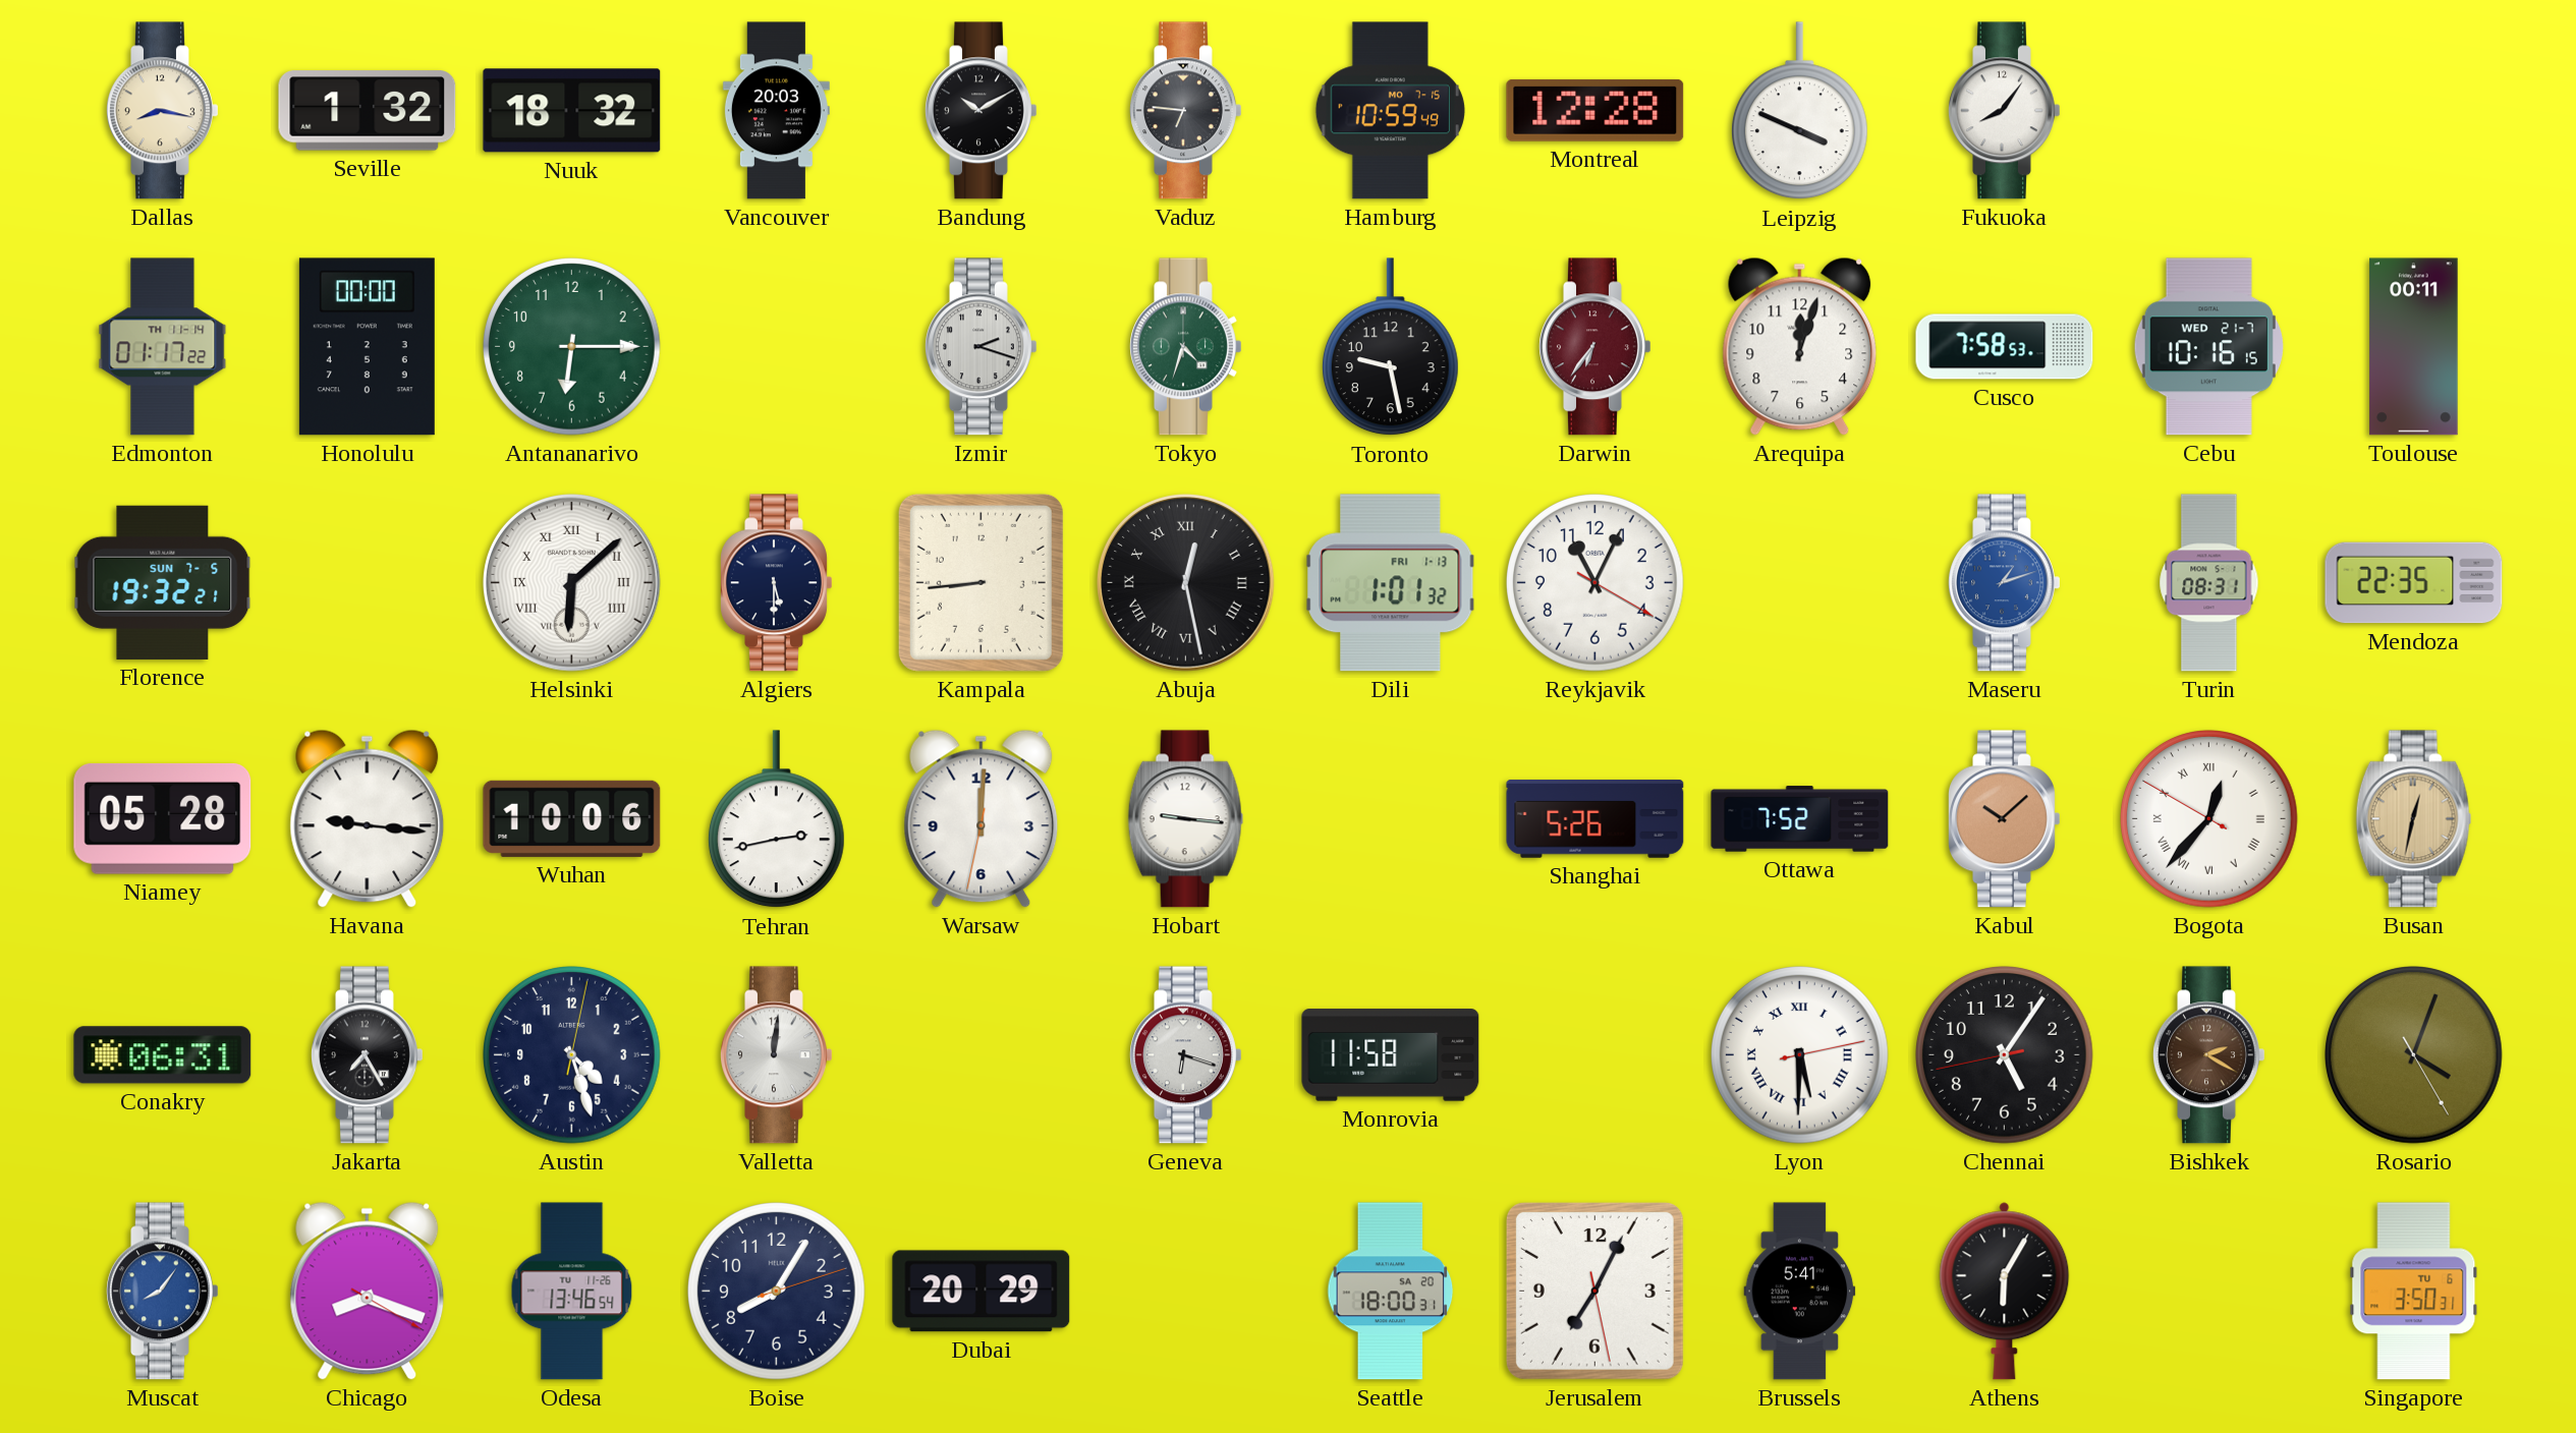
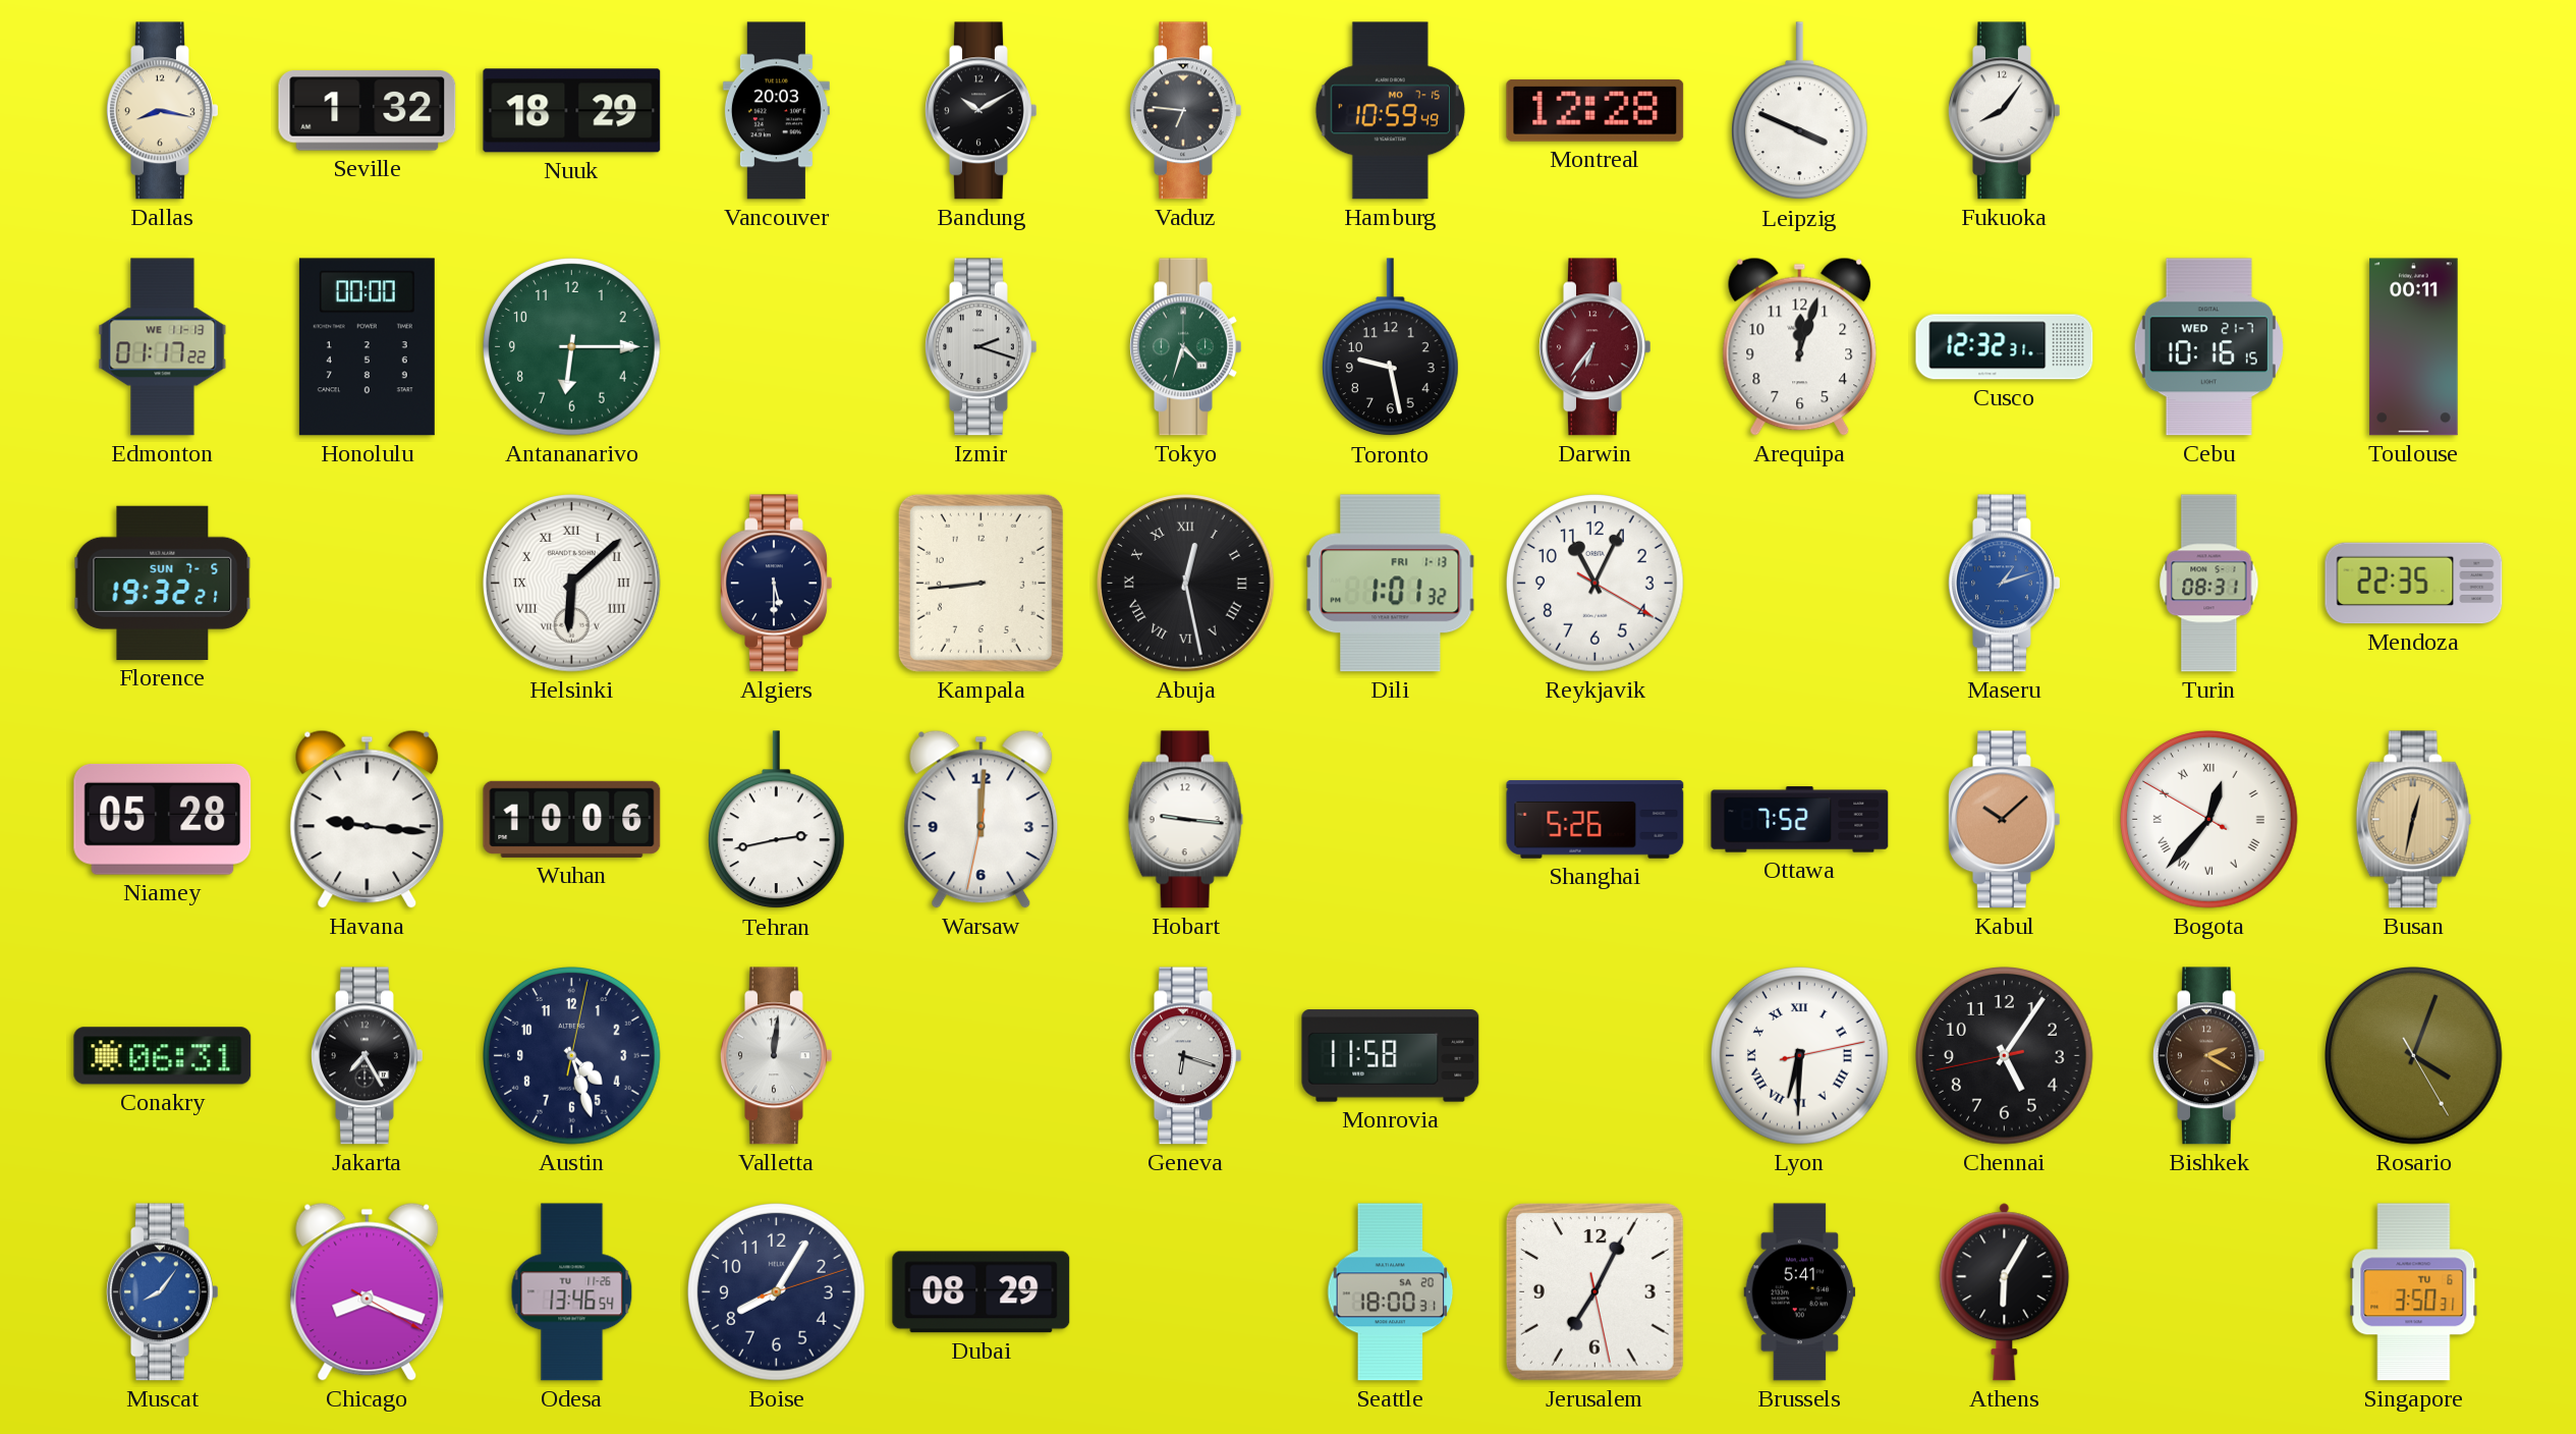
Nuuk: 18:32 -> 18:29
Edmonton date: TH 11-14 -> WE 11-13
Cusco: 7:58 -> 12:32
Lyon: 5:30 -> 6:30
Dubai: 20:29 -> 08:29
